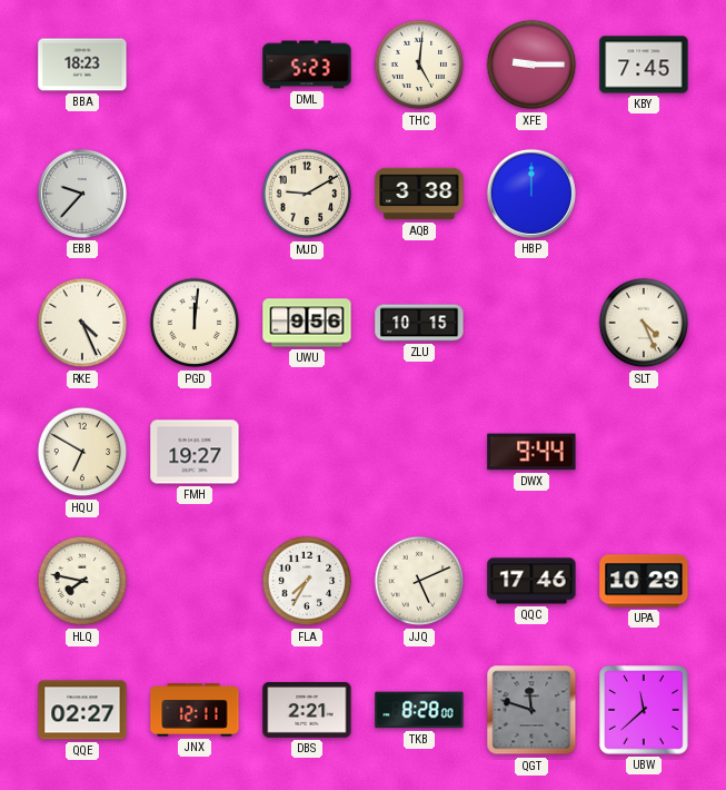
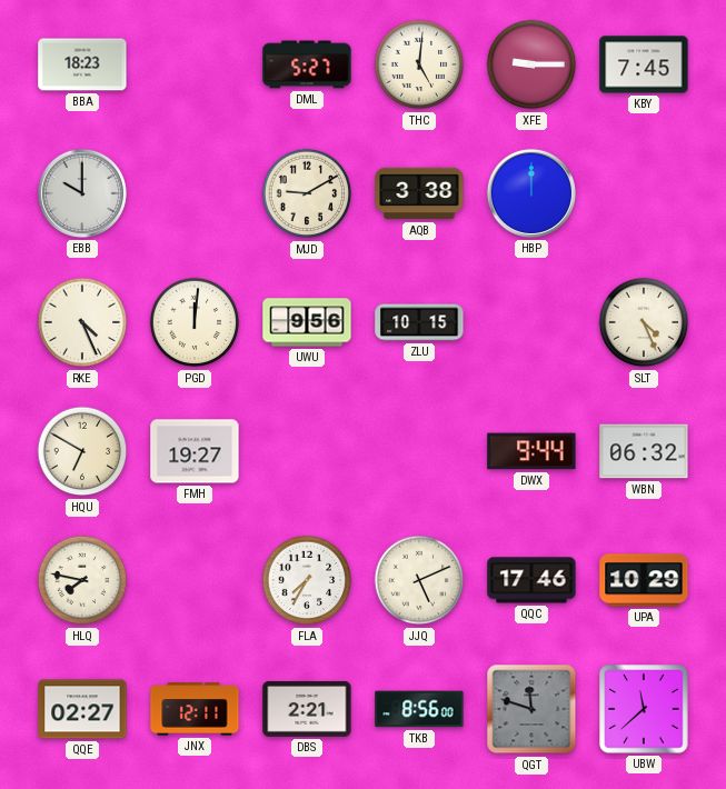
DML: 5:23 -> 5:27
EBB: 9:37 -> 10:00
WBN: none -> 06:32
TKB: 8:28 -> 8:56
